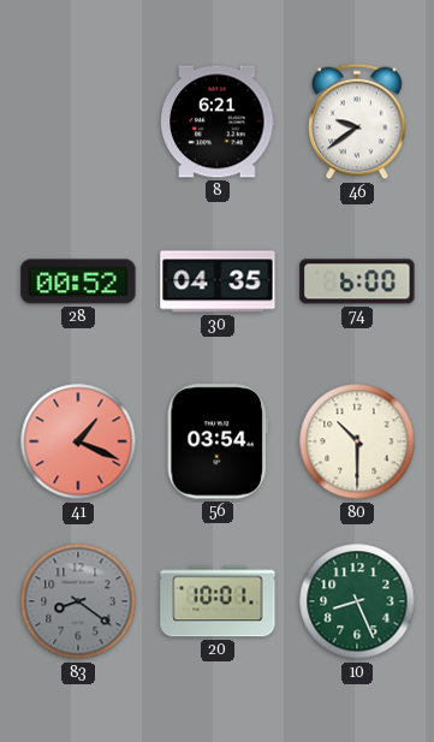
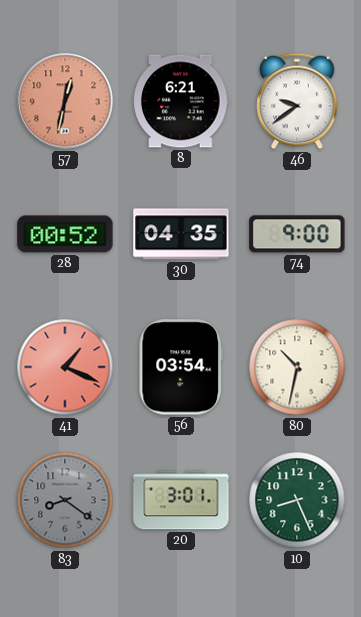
57: none -> 12:32
74: 6:00 -> 9:00
80: 10:30 -> 10:32
20: 10:01 -> 3:01
